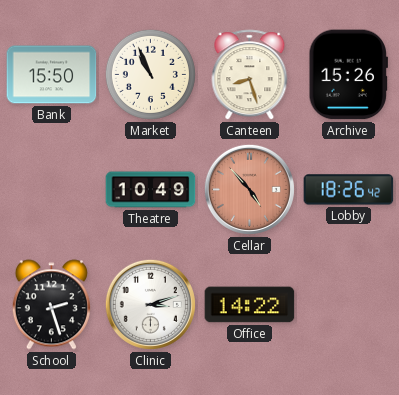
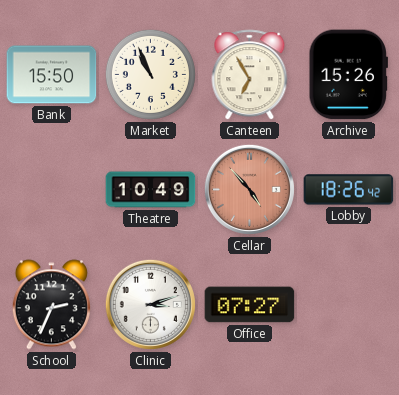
Canteen: 8:27 -> 6:55
School: 2:27 -> 2:34
Office: 14:22 -> 07:27
